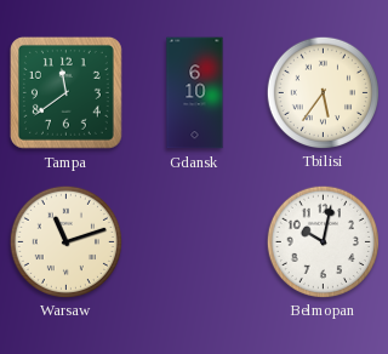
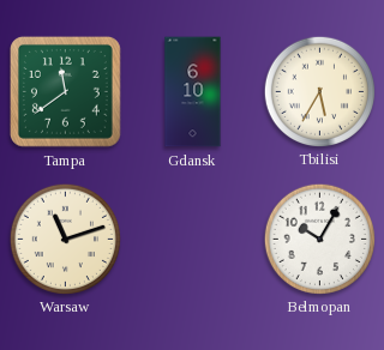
Tbilisi: 5:36 -> 5:35
Belmopan: 10:02 -> 10:05
